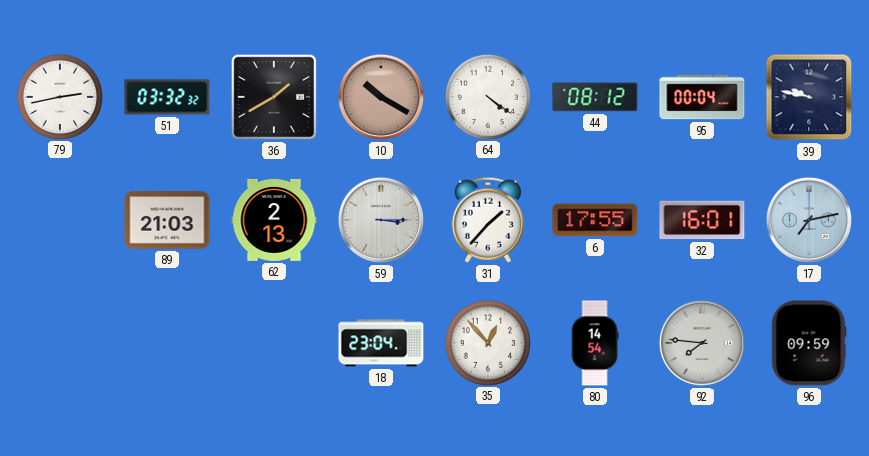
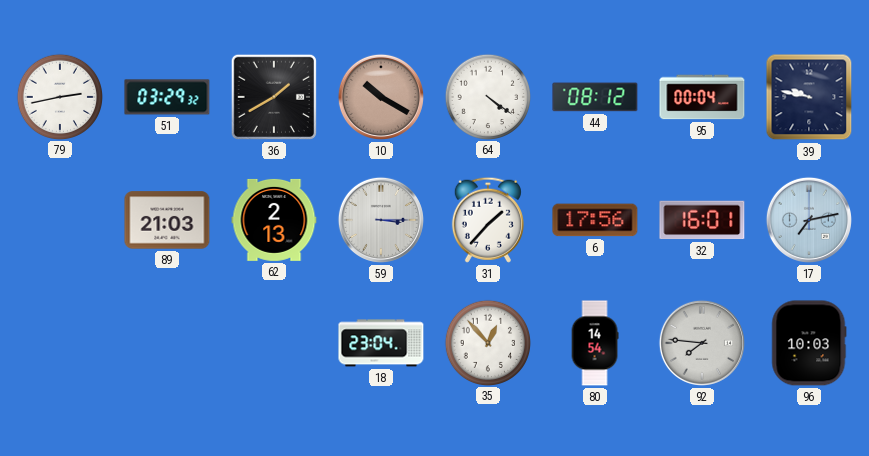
51: 03:32 -> 03:29
6: 17:55 -> 17:56
96: 09:59 -> 10:03
